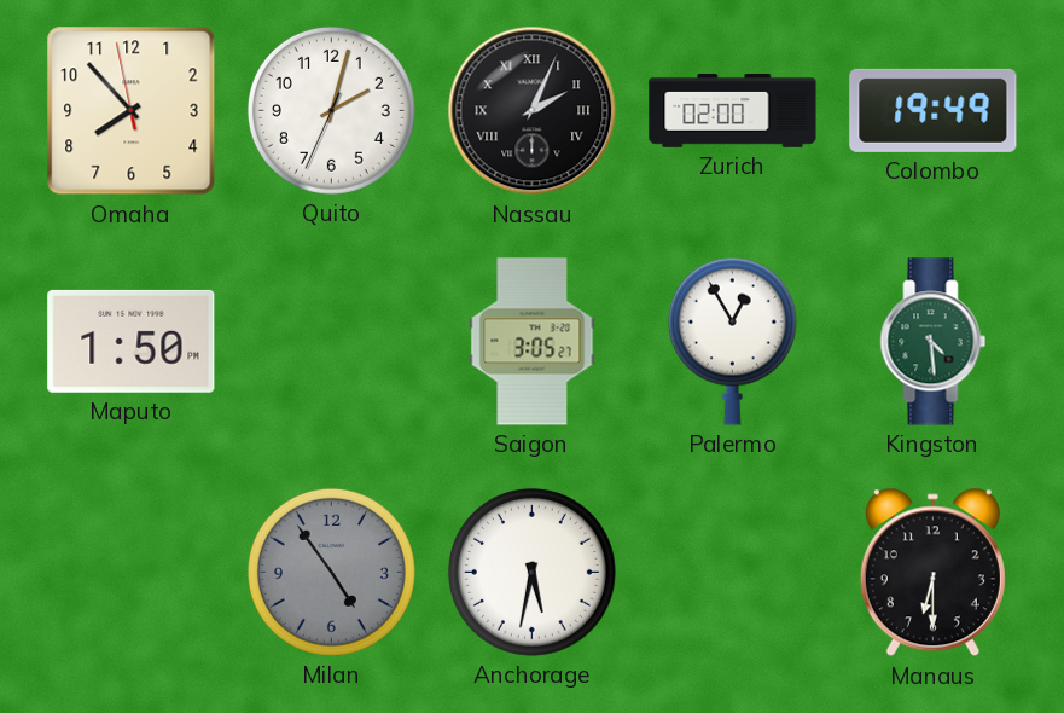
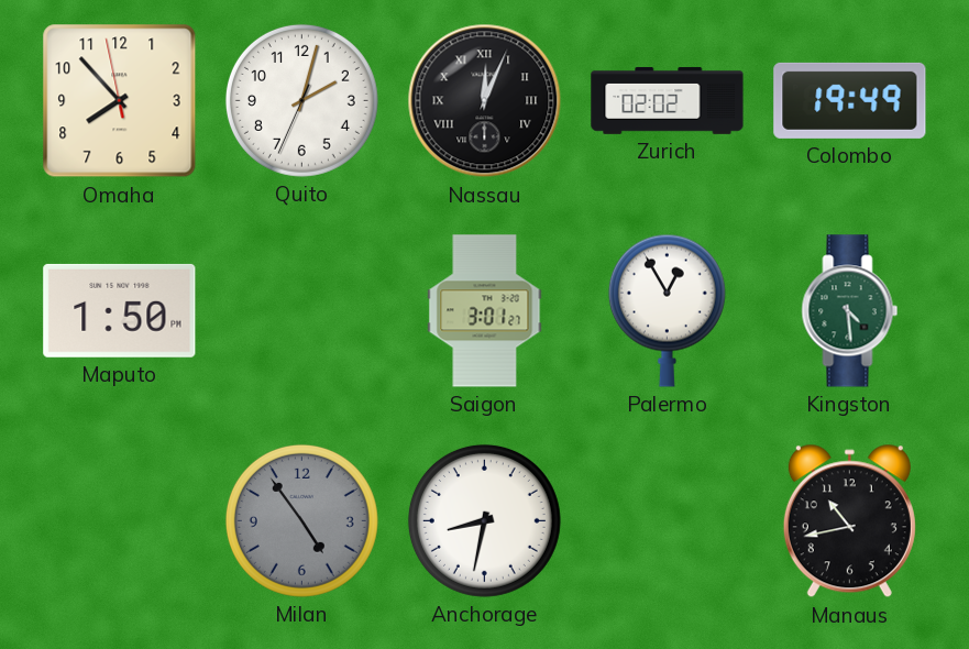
Nassau: 2:04 -> 12:04
Zurich: 02:00 -> 02:02
Saigon: 3:05 -> 3:01
Anchorage: 5:32 -> 8:32
Manaus: 6:30 -> 10:43
